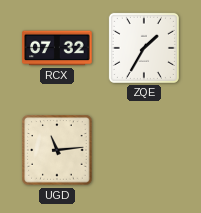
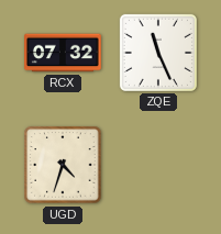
ZQE: 1:35 -> 11:26
UGD: 11:14 -> 4:33
